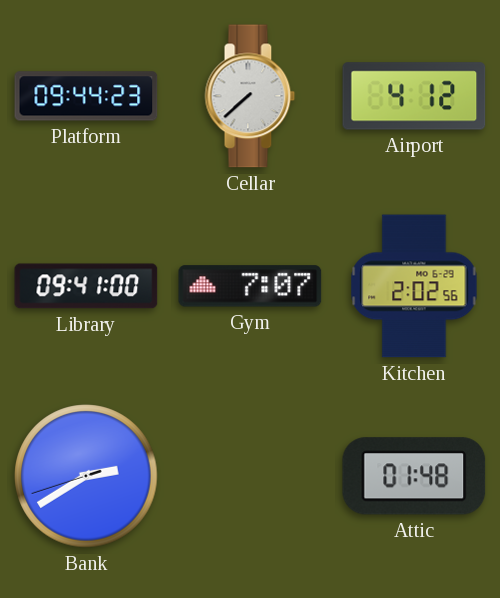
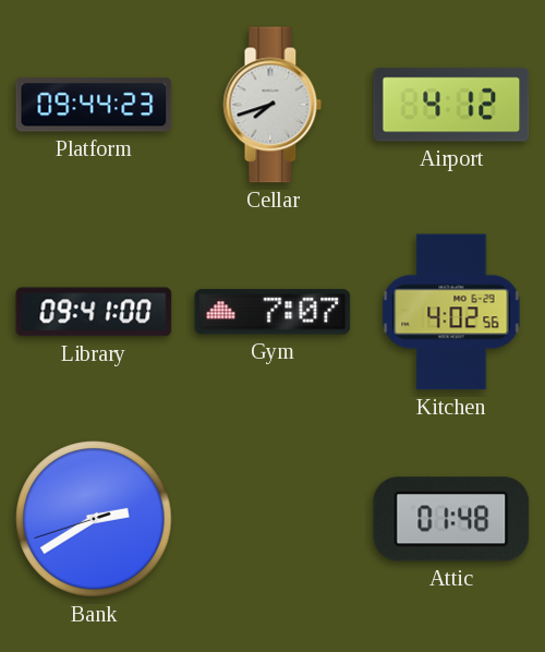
Cellar: 7:38 -> 7:42
Kitchen: 2:02 -> 4:02
